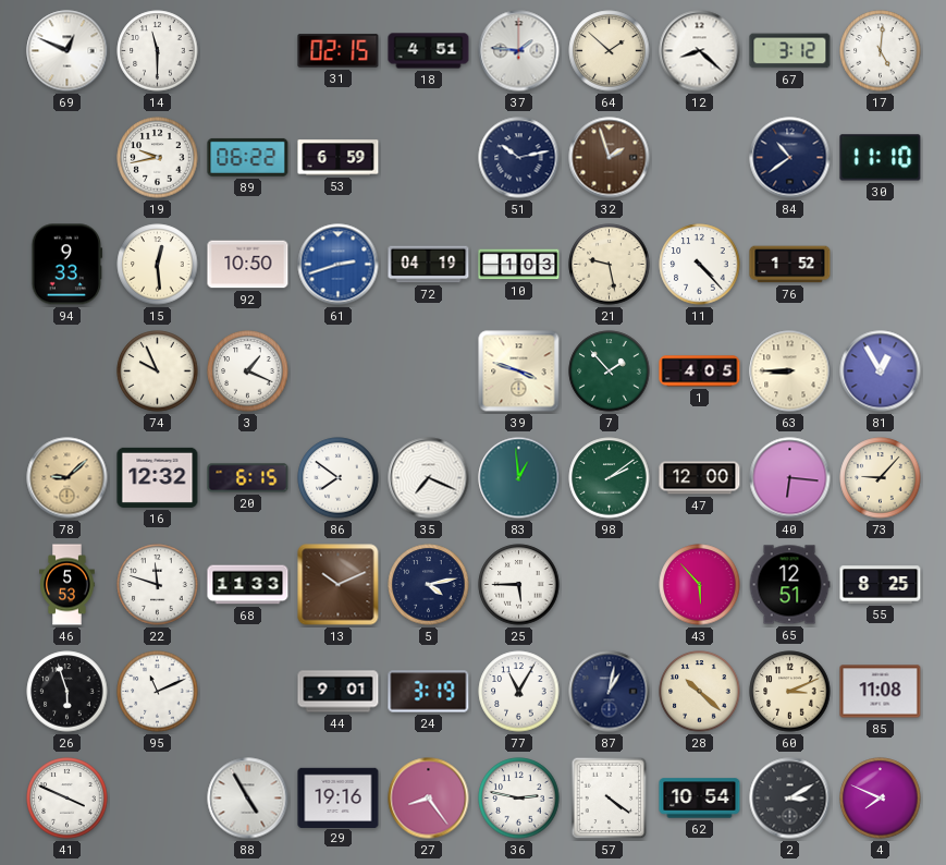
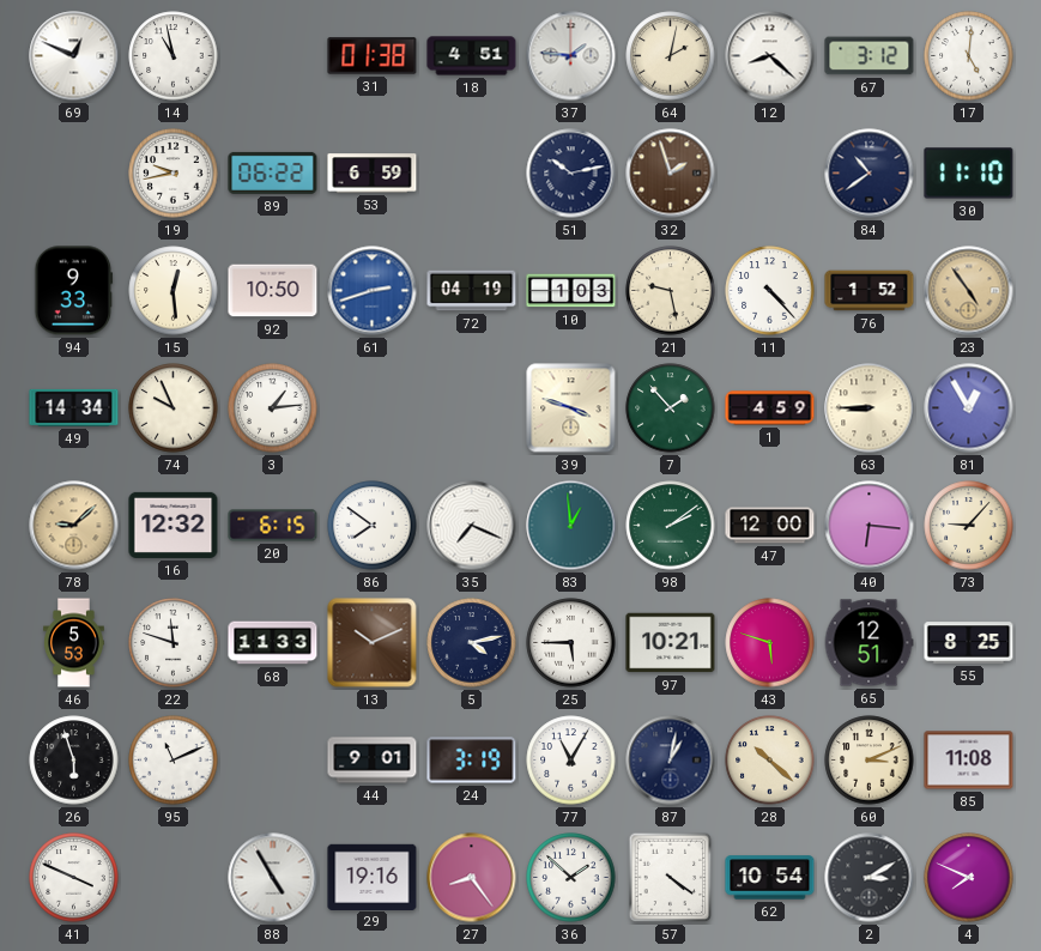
14: 11:30 -> 10:58
31: 02:15 -> 01:38
64: 1:52 -> 2:02
23: none -> 4:54
49: none -> 14:34
3: 1:19 -> 1:14
1: 4:05 -> 4:59
97: none -> 10:21
43: 5:53 -> 5:48
36: 2:47 -> 1:52
